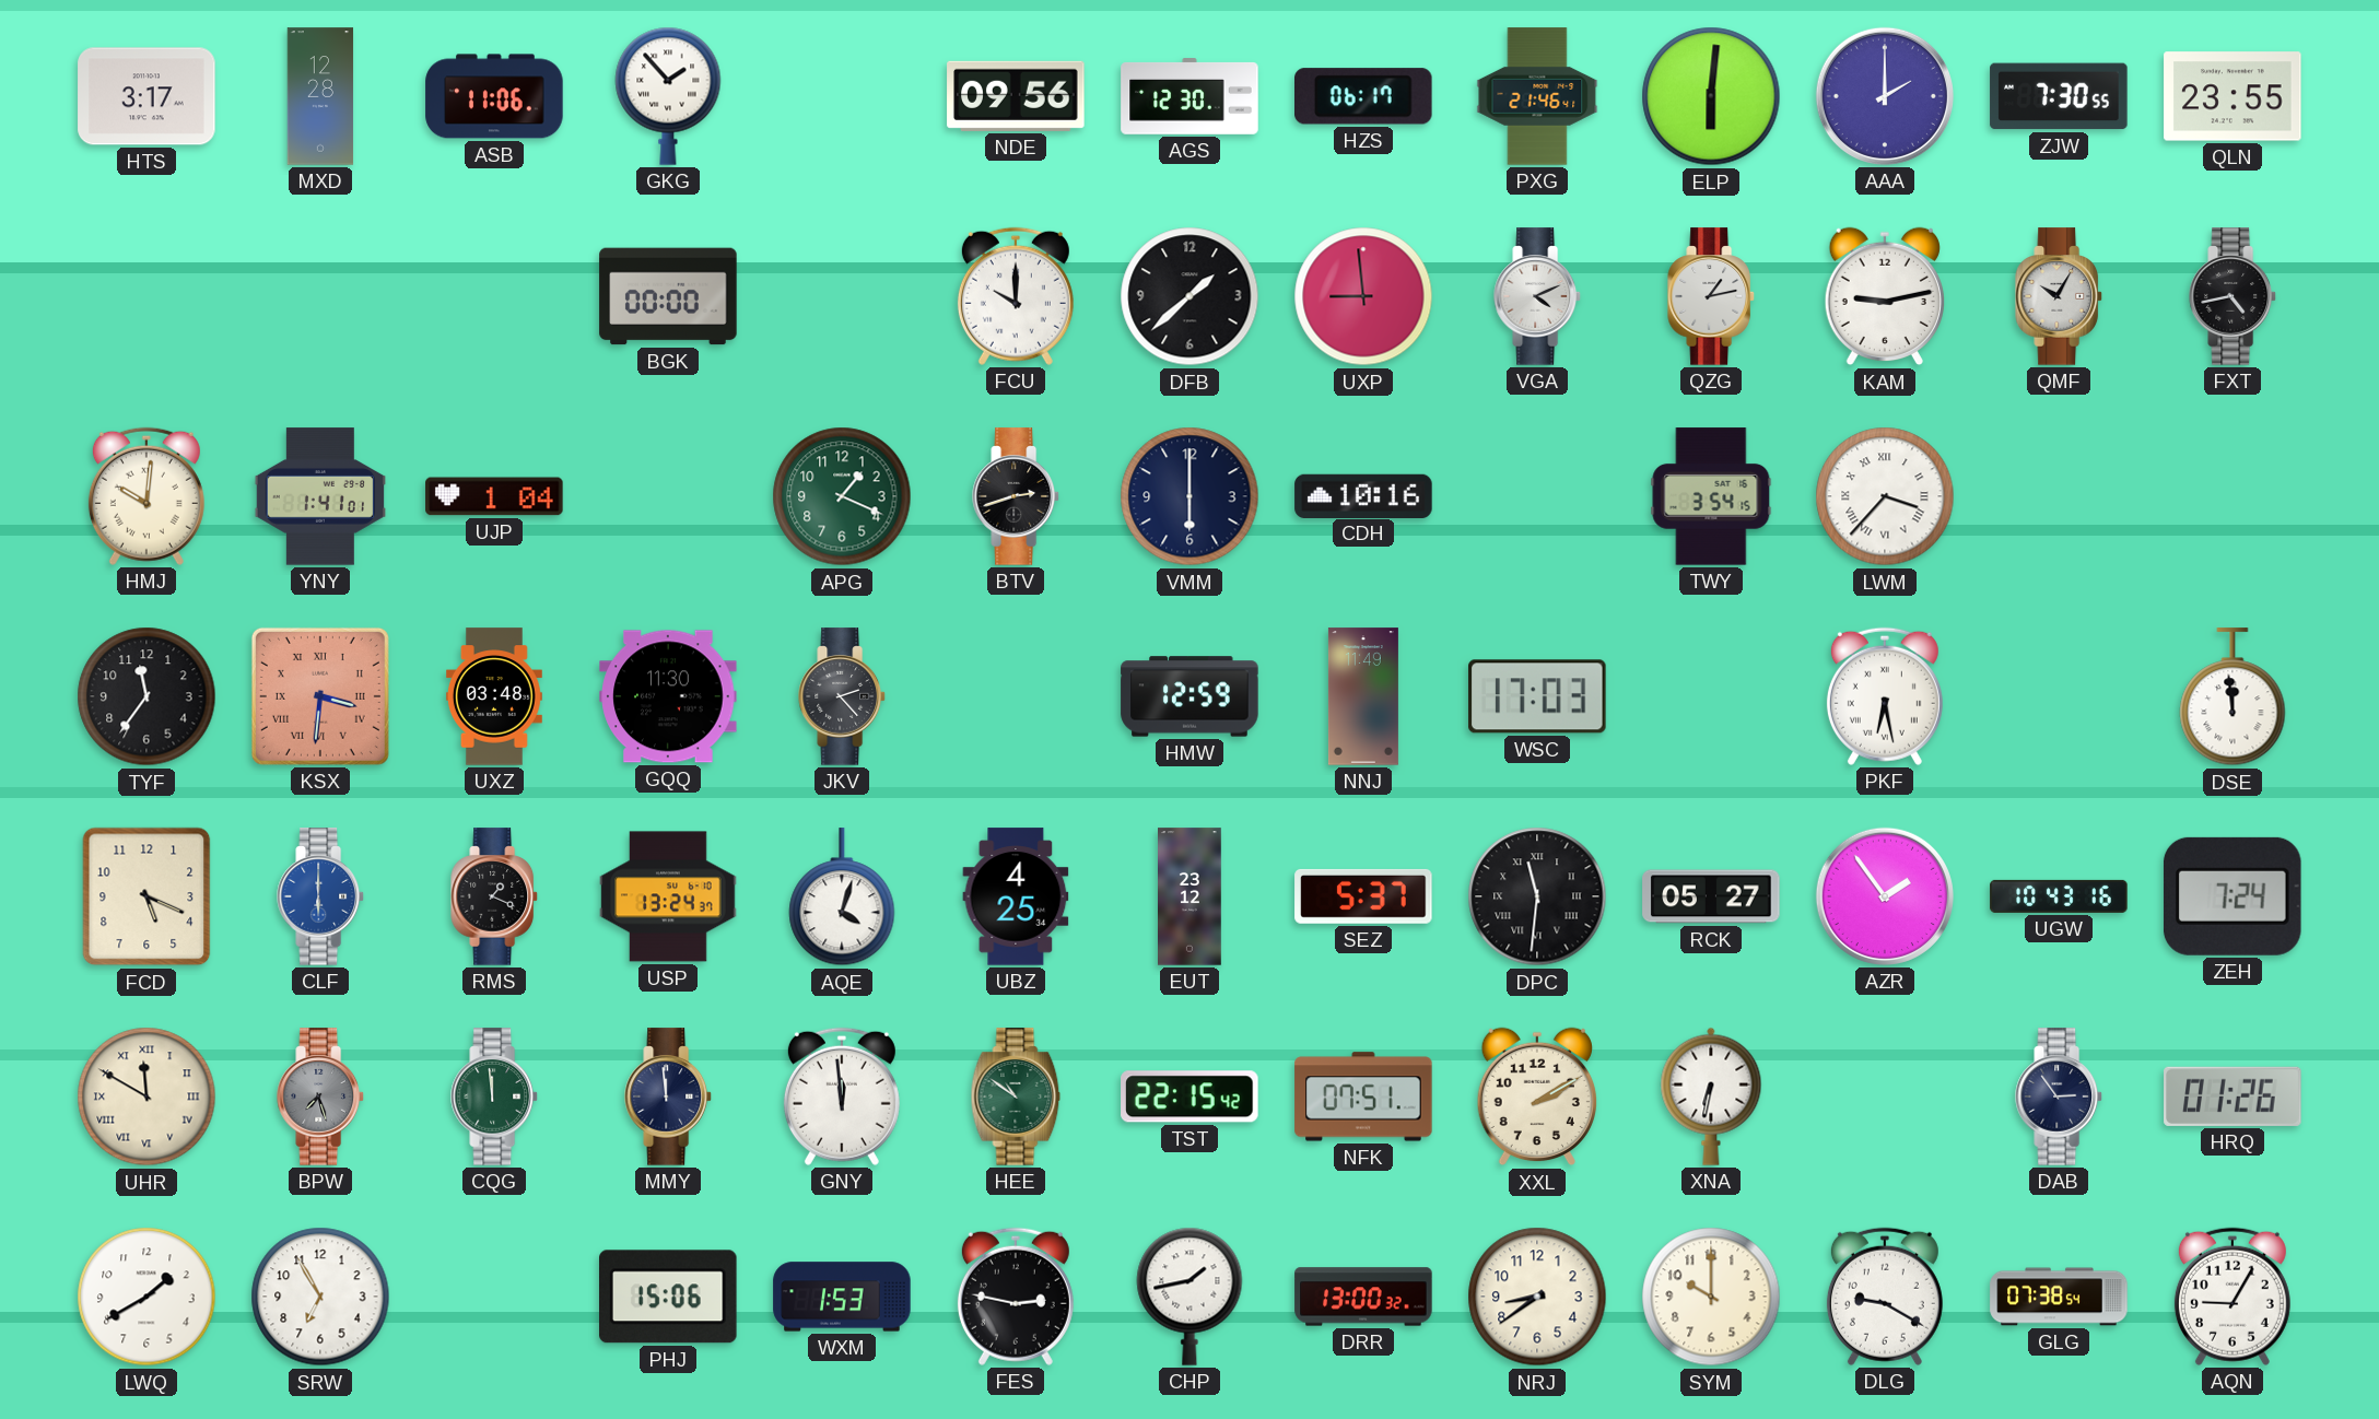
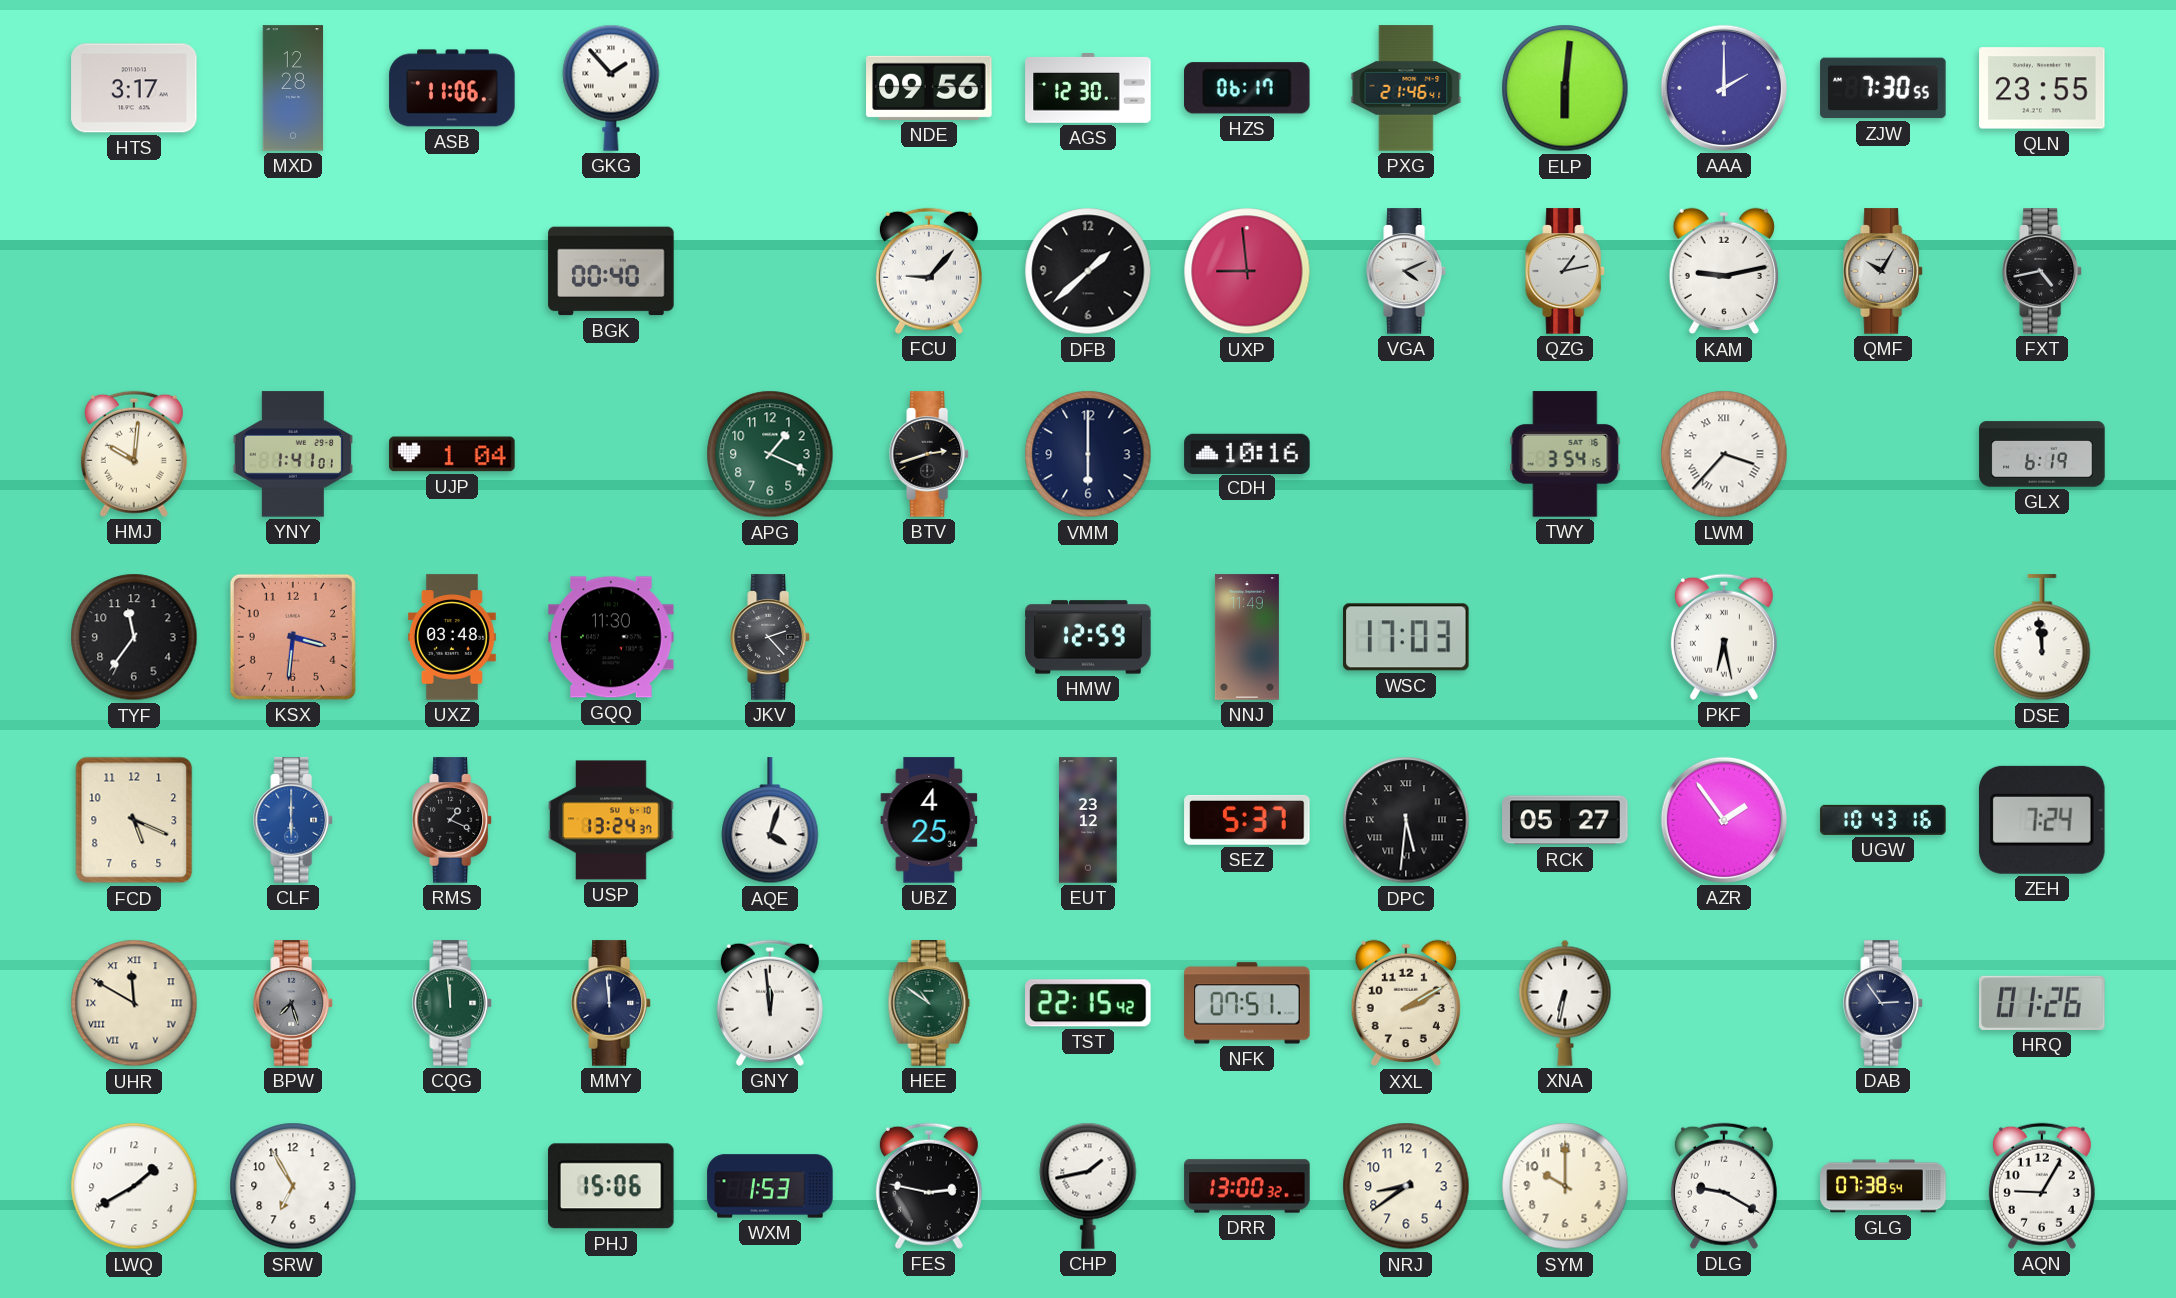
BGK: 00:00 -> 00:40
FCU: 10:00 -> 9:07
GLX: none -> 6:19
KSX numerals: Roman -> Arabic
DPC: 11:31 -> 5:31
